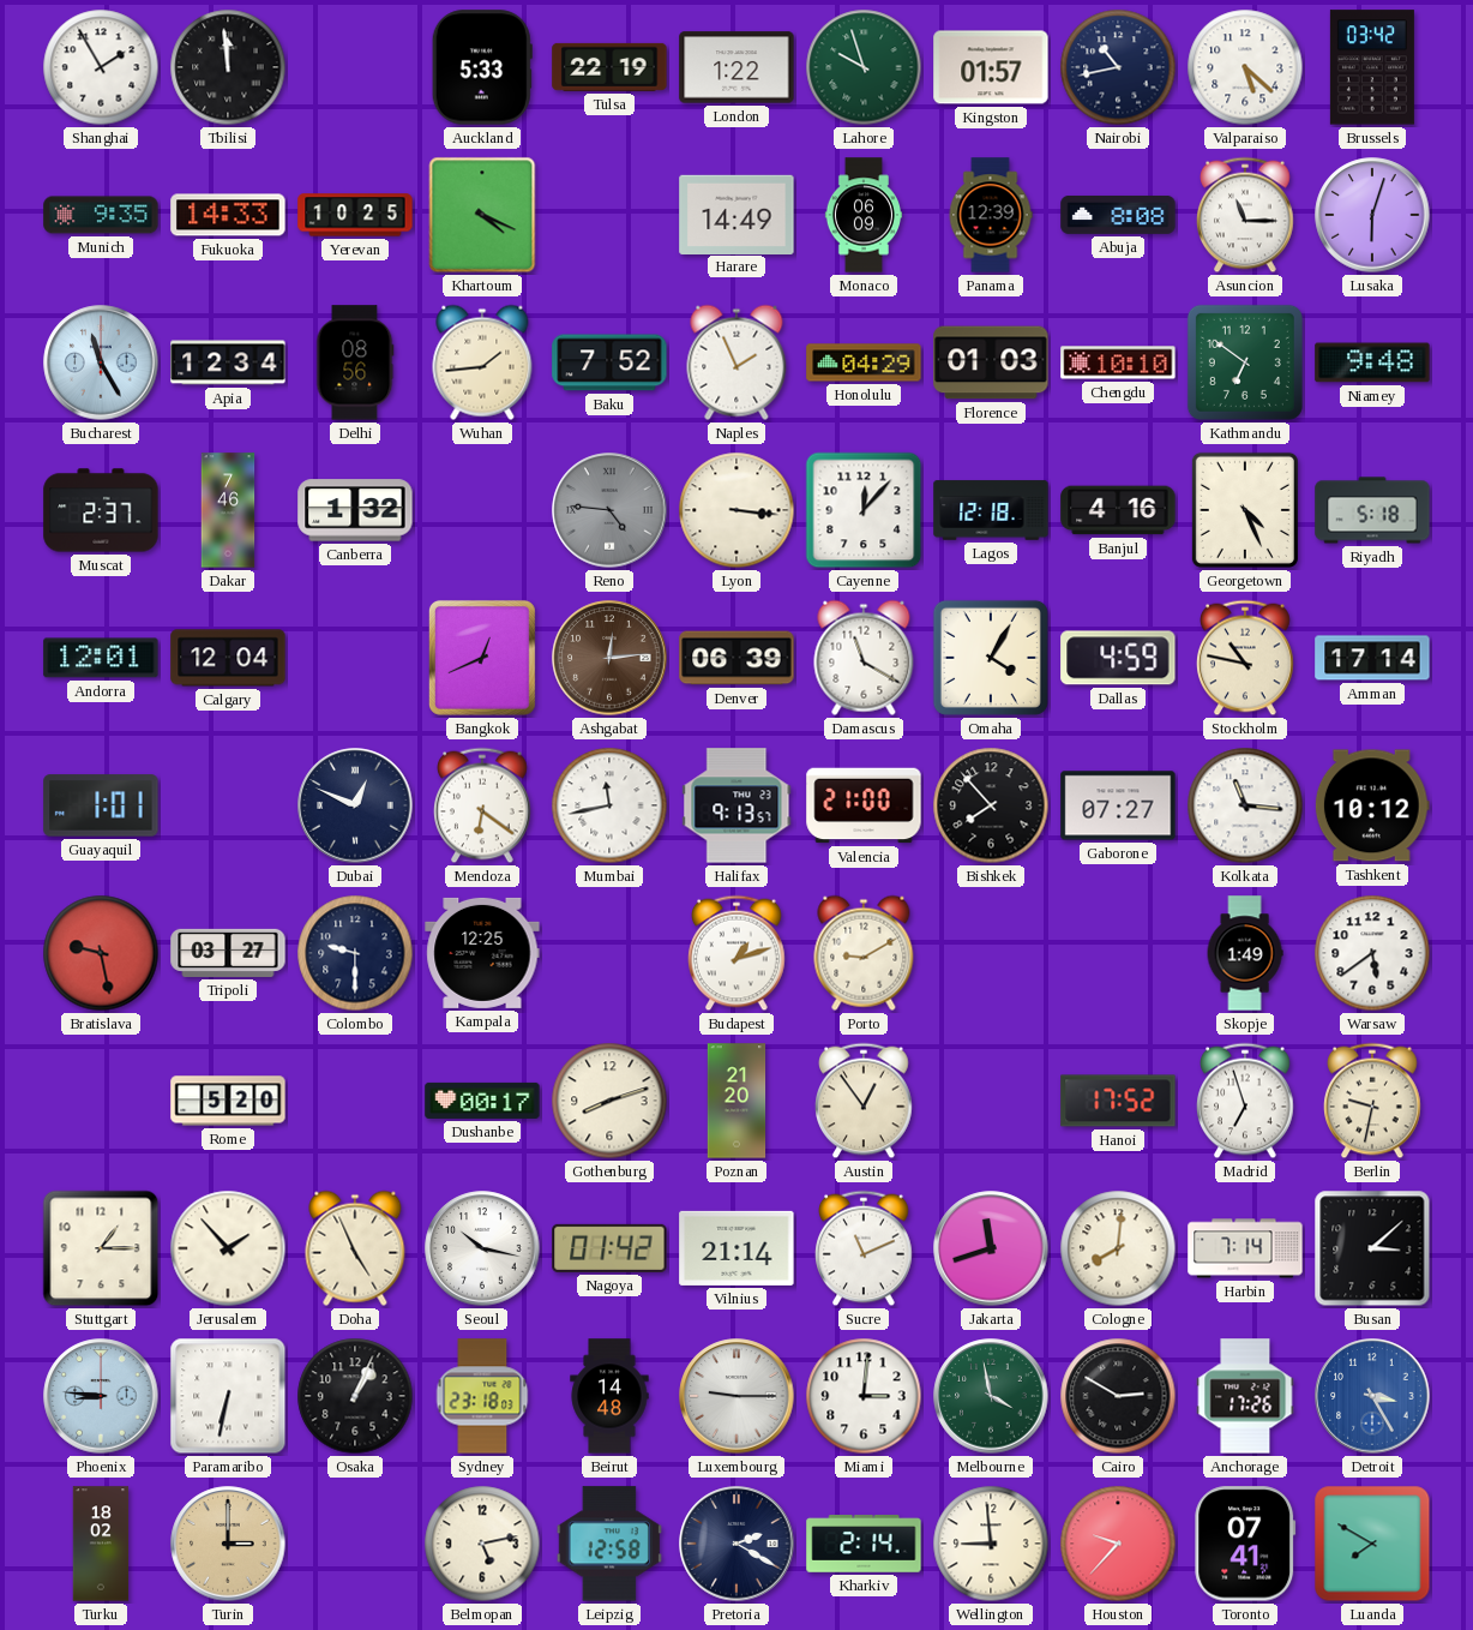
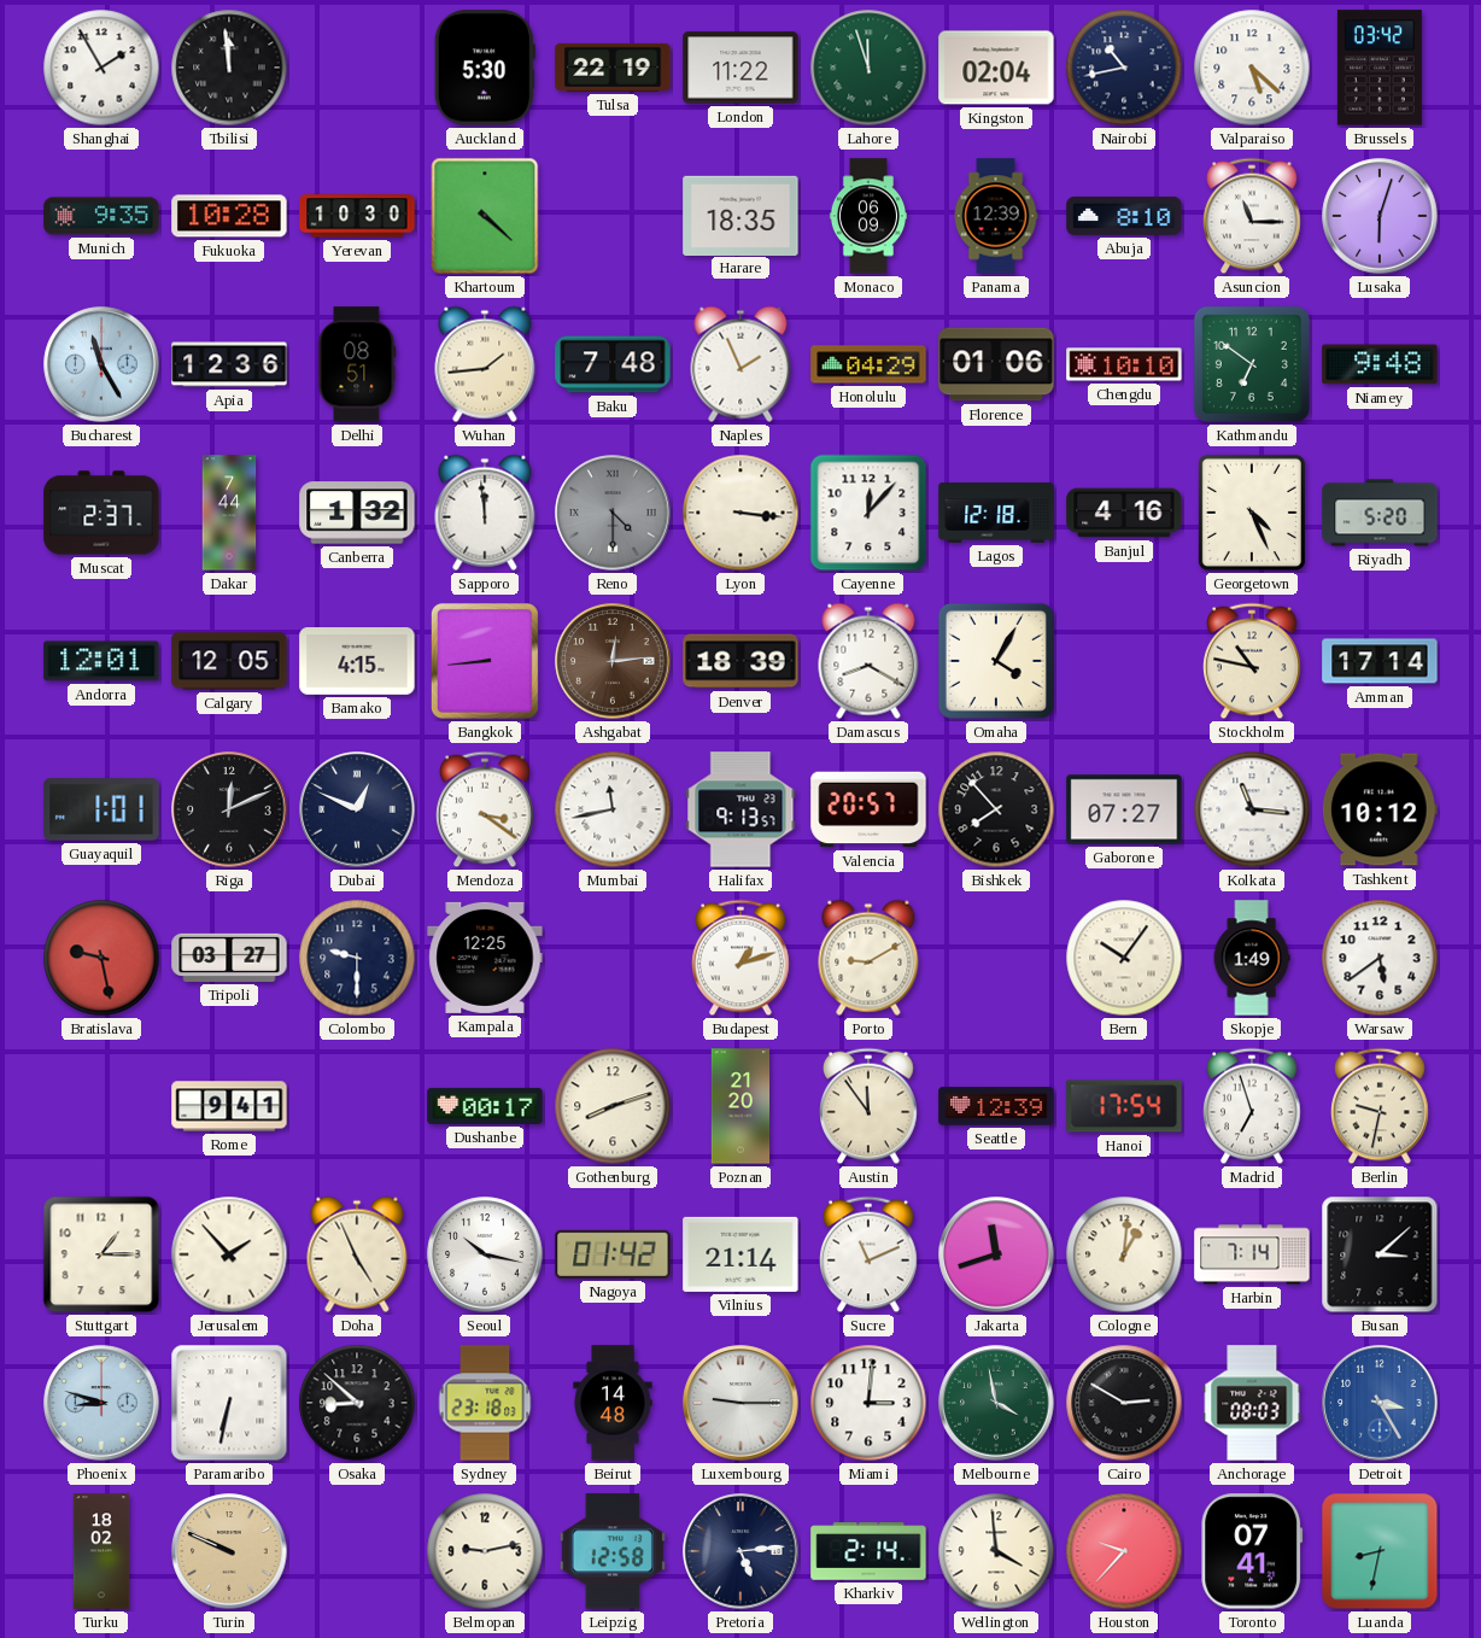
Auckland: 5:33 -> 5:30
London: 1:22 -> 11:22
Lahore: 9:57 -> 11:57
Kingston: 01:57 -> 02:04
Fukuoka: 14:33 -> 10:28
Yerevan: 10:25 -> 10:30
Khartoum: 4:19 -> 4:22
Harare: 14:49 -> 18:35
Abuja: 8:08 -> 8:10
Apia: 12:34 -> 12:36
Delhi: 08:56 -> 08:51
Baku: 7:52 -> 7:48
Florence: 01:03 -> 01:06
Dakar: 7:46 -> 7:44
Sapporo: none -> 11:59
Reno: 4:46 -> 4:30
Riyadh: 5:18 -> 5:20
Calgary: 12:04 -> 12:05
Bamako: none -> 4:15
Bangkok: 12:41 -> 8:44
Denver: 06:39 -> 18:39
Damascus: 11:20 -> 8:20
Dallas: 4:59 -> none
Riga: none -> 12:11
Mendoza: 6:21 -> 3:21
Valencia: 21:00 -> 20:57
Bern: none -> 10:06
Rome: 5:20 -> 9:41
Austin: 12:54 -> 11:54
Seattle: none -> 12:39
Hanoi: 17:52 -> 17:54
Cologne: 8:01 -> 1:01
Phoenix: 8:46 -> 8:48
Osaka: 1:04 -> 8:52
Anchorage: 17:26 -> 08:03
Turin: 3:00 -> 9:49
Belmopan: 5:13 -> 9:13
Pretoria: 2:20 -> 5:14
Wellington: 8:59 -> 3:59
Luanda: 7:50 -> 8:32
